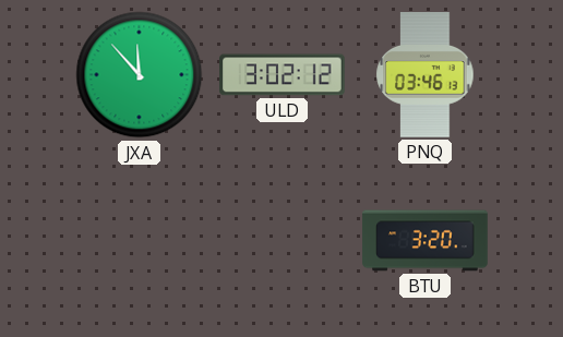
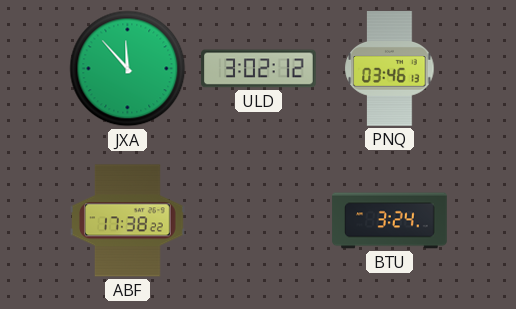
ABF: none -> 17:38
BTU: 3:20 -> 3:24
